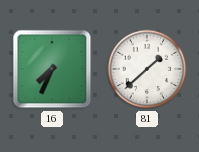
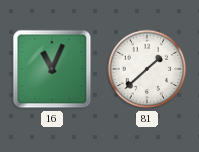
16: 7:34 -> 11:04
